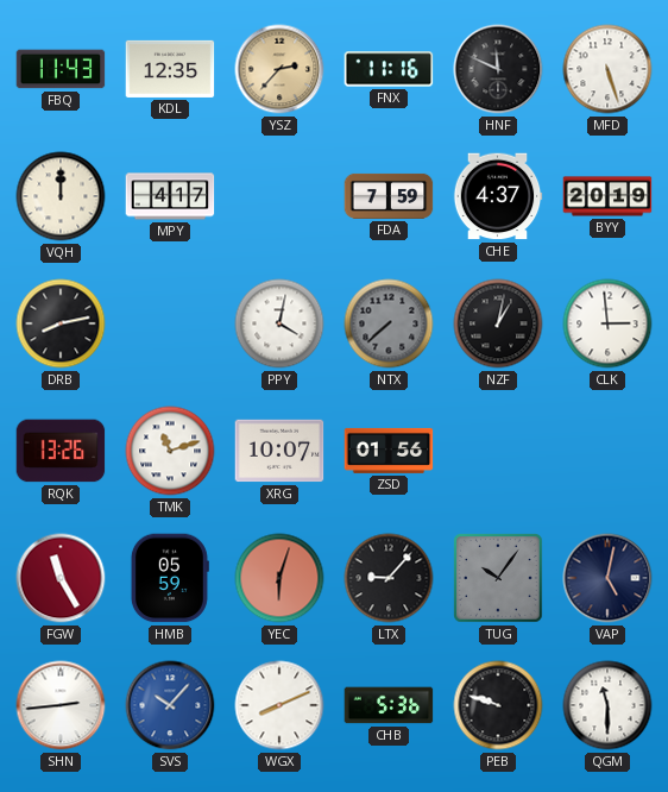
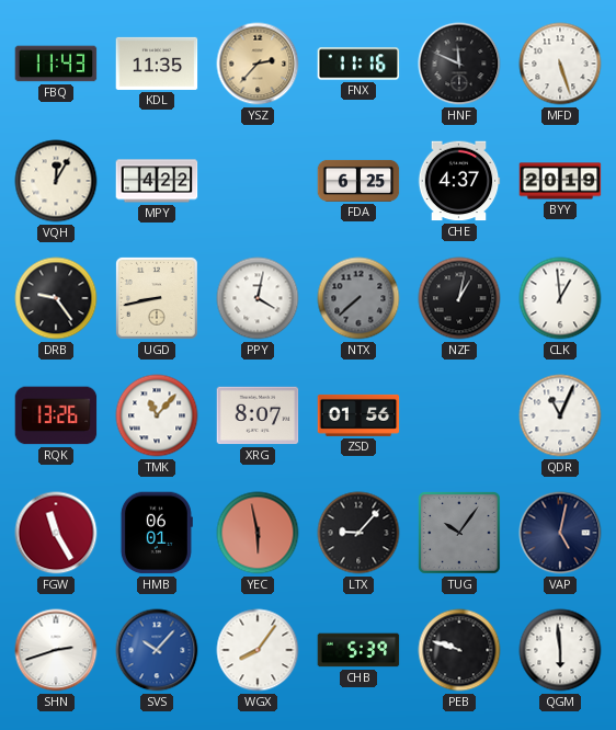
KDL: 12:35 -> 11:35
VQH: 12:00 -> 12:05
MPY: 4:17 -> 4:22
FDA: 7:59 -> 6:25
DRB: 8:13 -> 9:24
UGD: none -> 8:43
CLK: 2:59 -> 12:59
TMK: 11:12 -> 11:07
XRG: 10:07 -> 8:07
QDR: none -> 11:04
HMB: 05:59 -> 06:01
YEC: 6:03 -> 5:58
SHN: 2:44 -> 2:42
WGX: 8:11 -> 8:06
CHB: 5:36 -> 5:39
QGM: 11:30 -> 5:59
